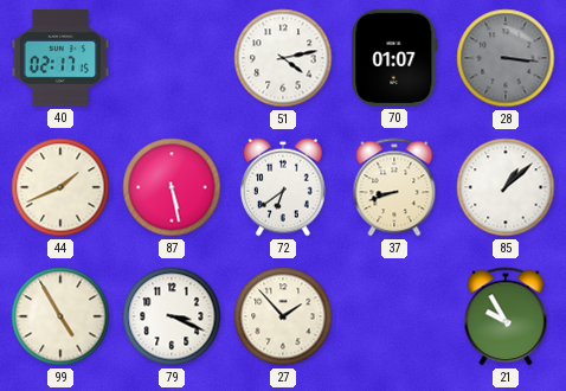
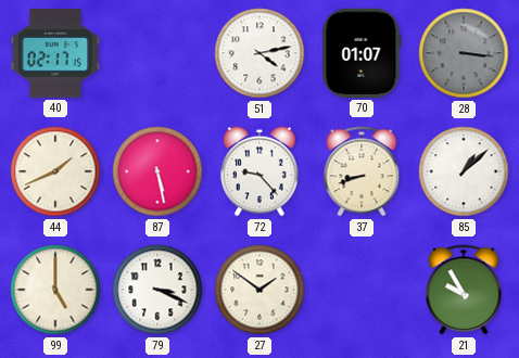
72: 6:39 -> 9:23
99: 4:55 -> 5:00
27: 1:53 -> 1:51
